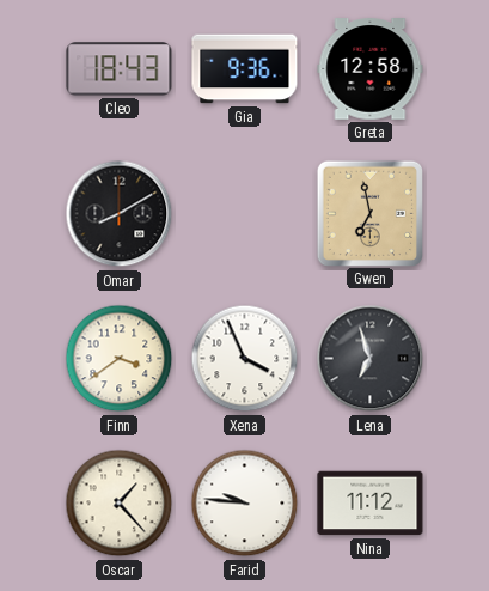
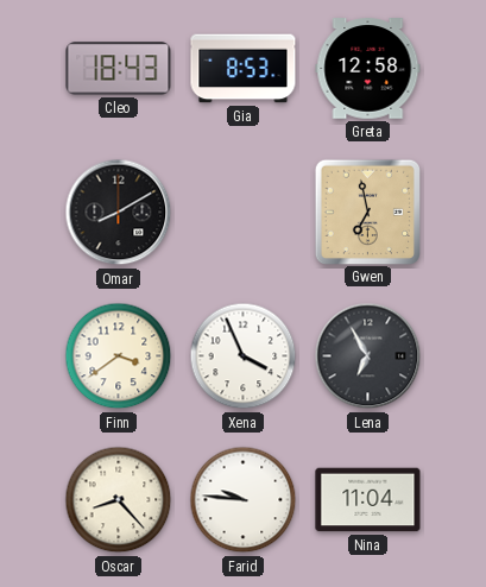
Gia: 9:36 -> 8:53
Lena: 6:57 -> 6:55
Oscar: 1:23 -> 8:23
Nina: 11:12 -> 11:04
